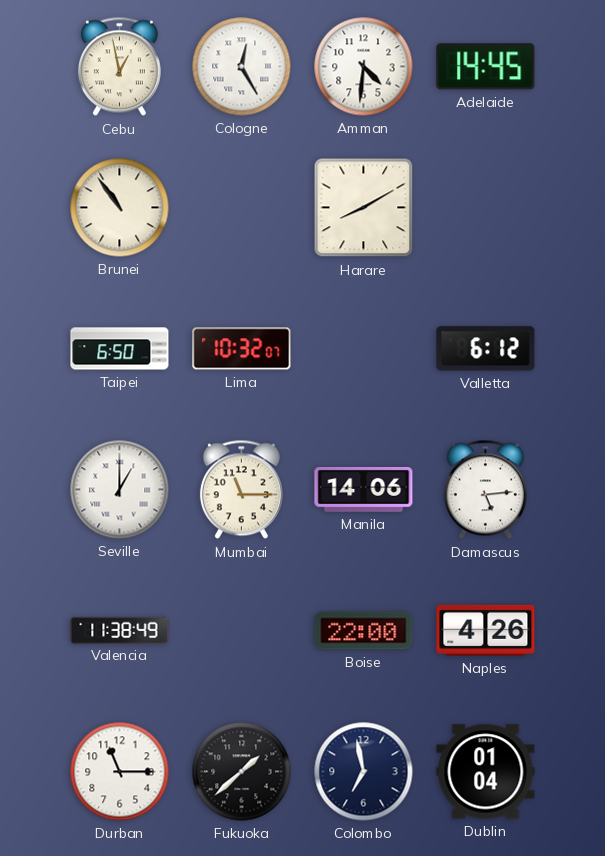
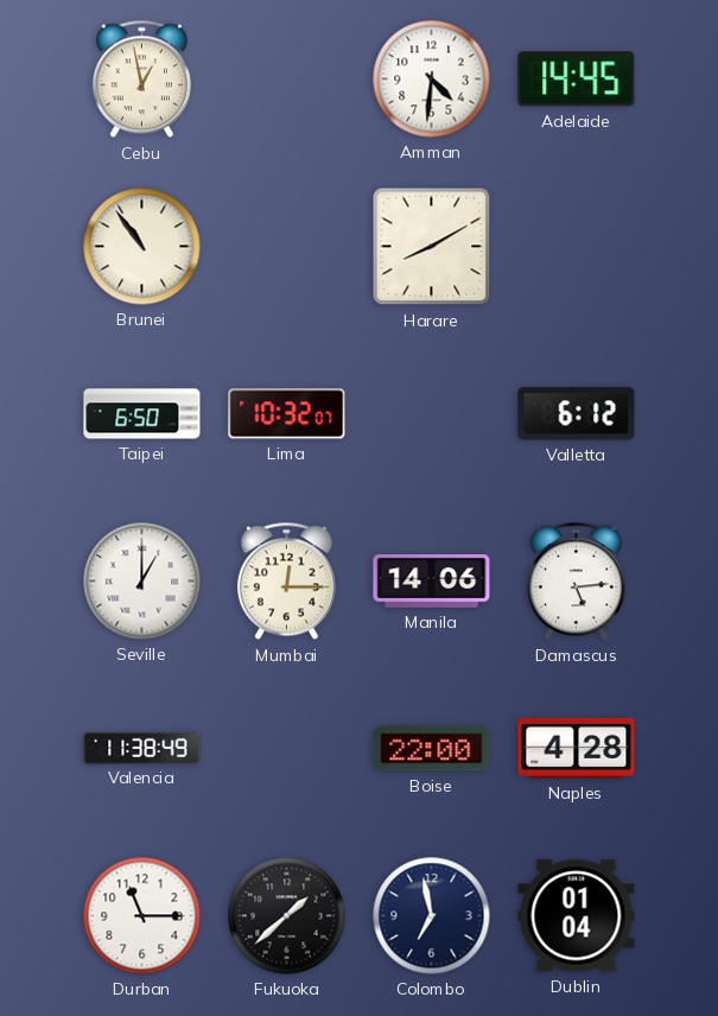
Cologne: 12:25 -> none
Mumbai: 11:15 -> 12:15
Naples: 4:26 -> 4:28
